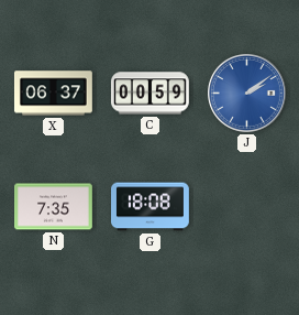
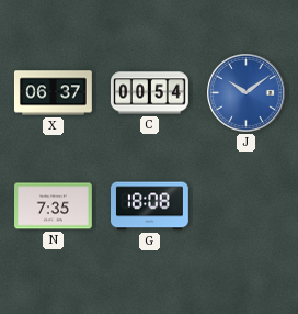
C: 00:59 -> 00:54
J: 2:09 -> 10:09
